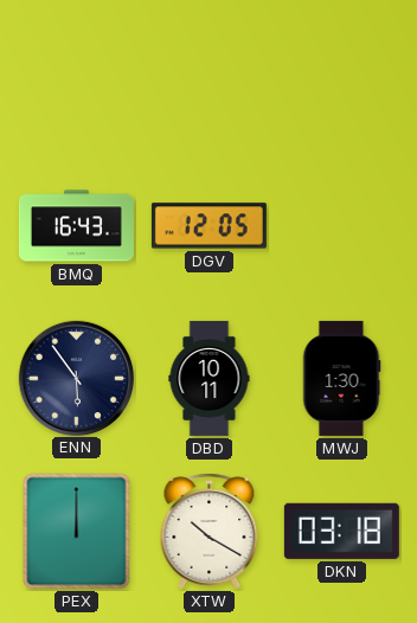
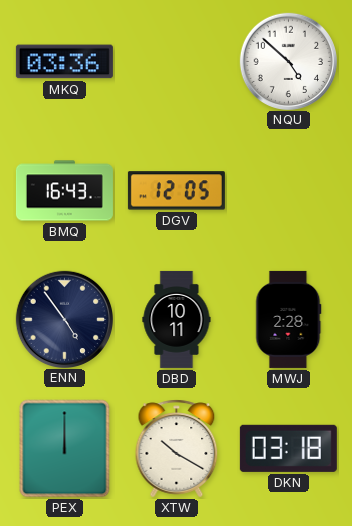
MKQ: none -> 03:36
NQU: none -> 4:52
ENN: 5:54 -> 4:54
MWJ: 1:30 -> 2:28
